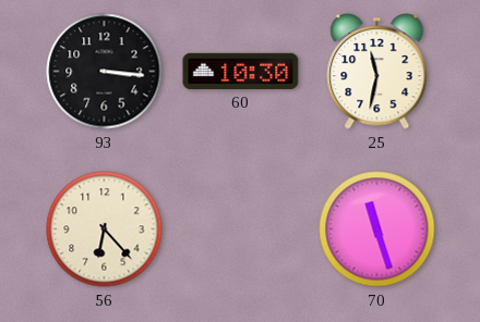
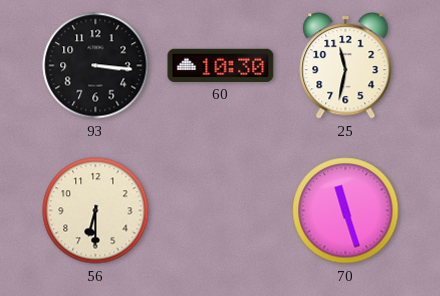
56: 6:23 -> 6:30
